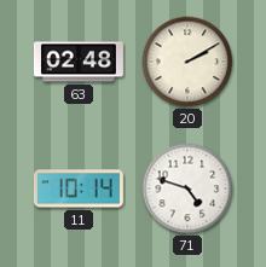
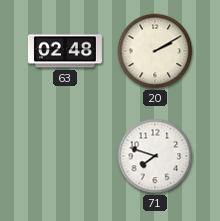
11: 10:14 -> none
71: 4:48 -> 7:48
